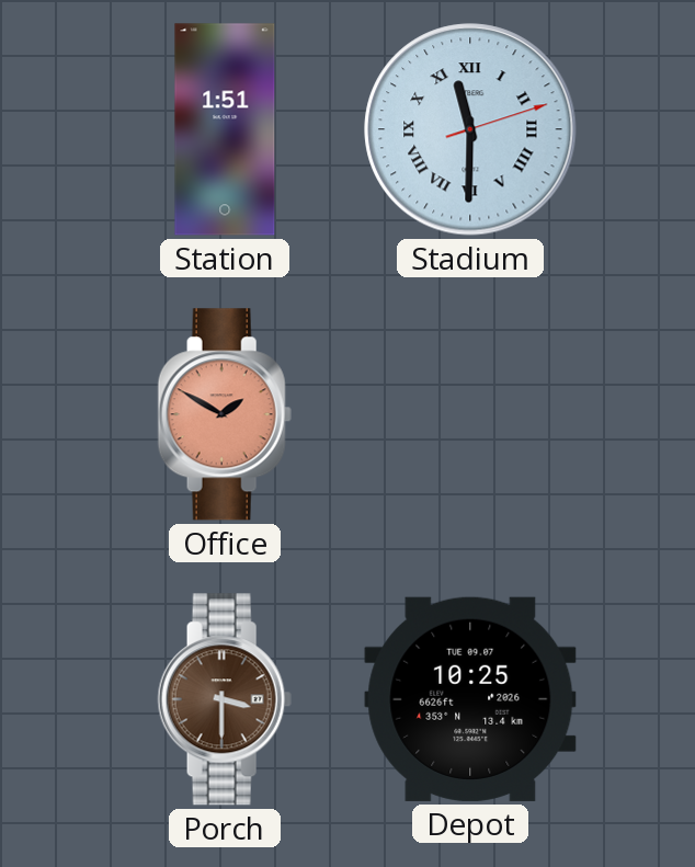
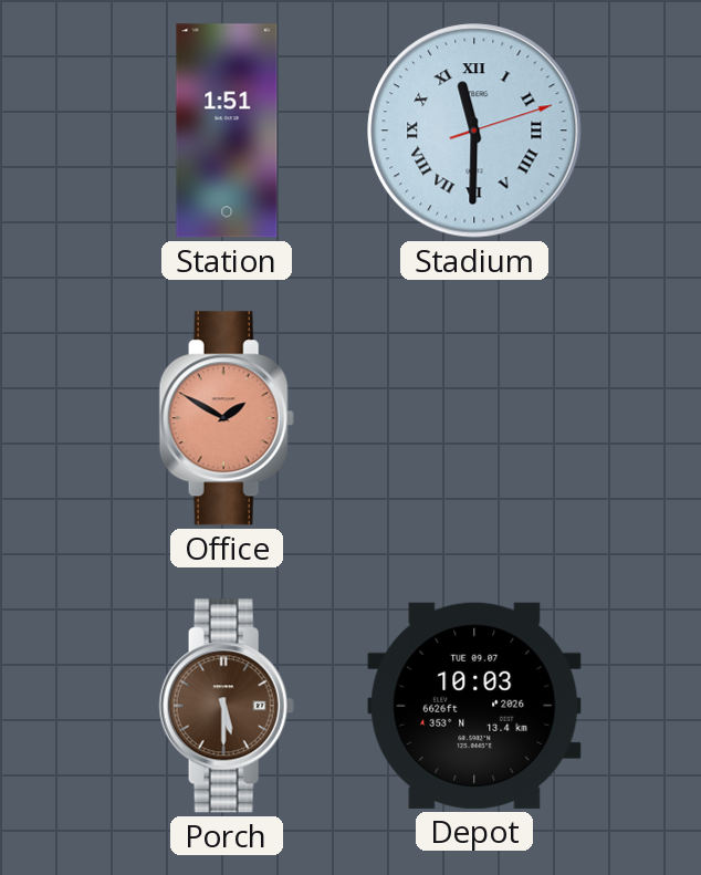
Porch: 3:30 -> 5:30
Depot: 10:25 -> 10:03
